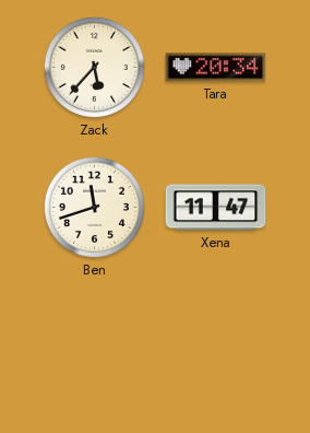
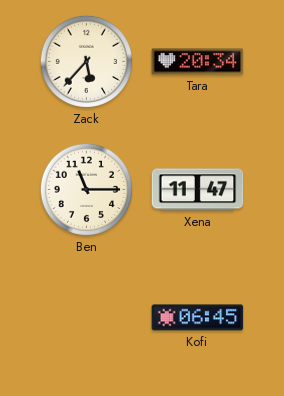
Ben: 11:42 -> 11:15
Kofi: none -> 06:45
